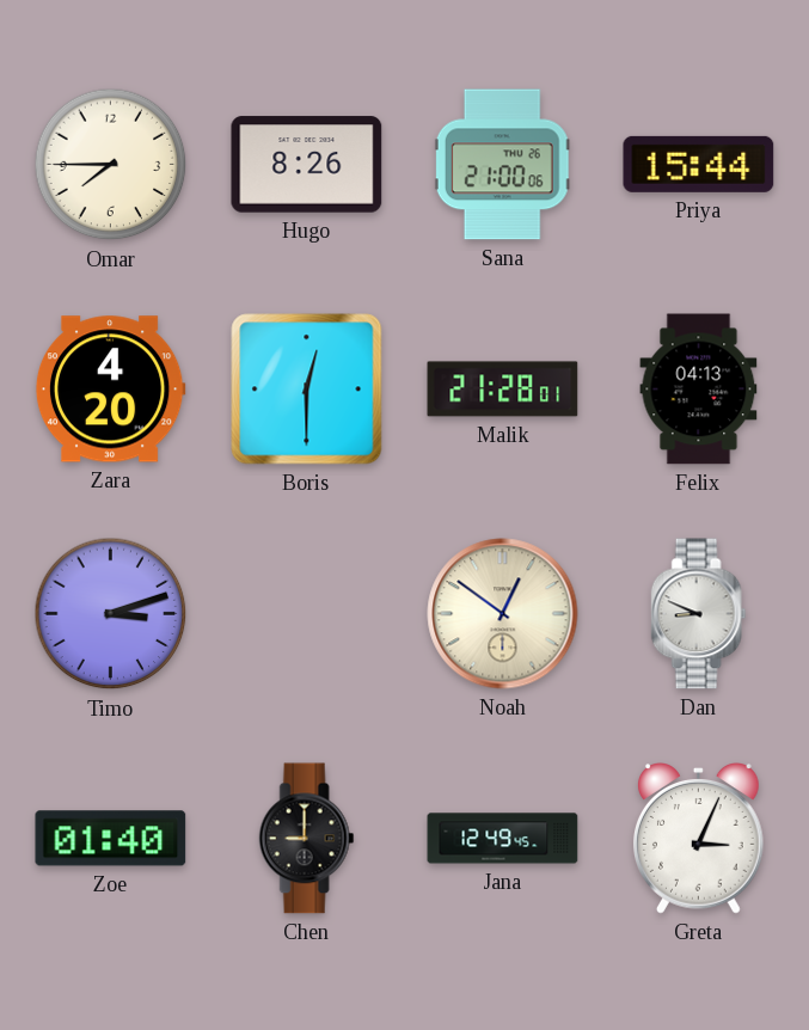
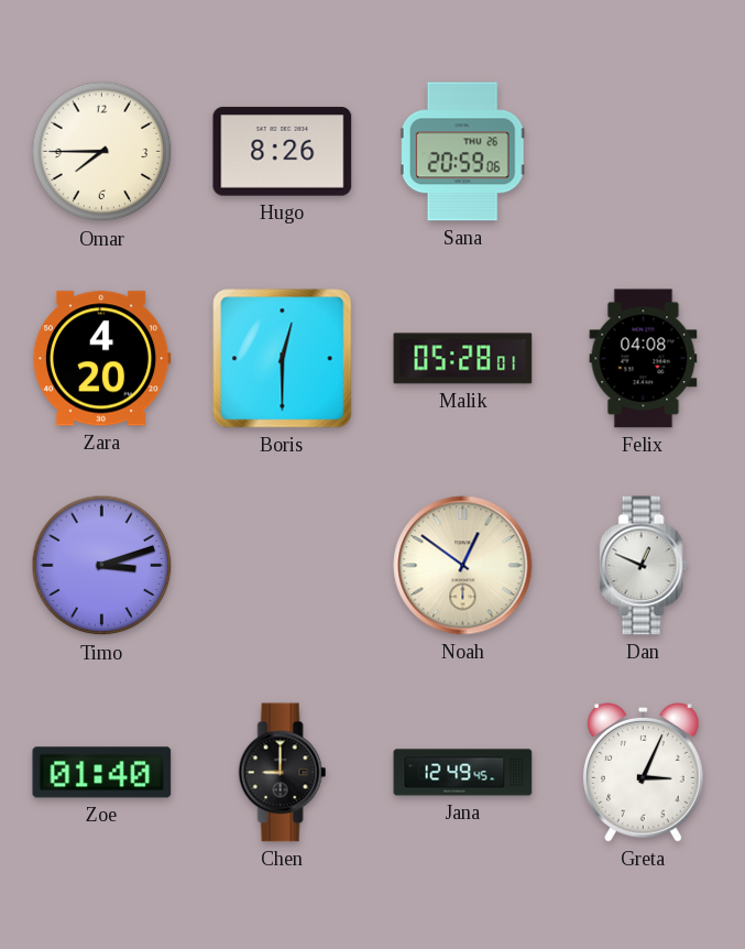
Sana: 21:00 -> 20:59
Priya: 15:44 -> none
Malik: 21:28 -> 05:28
Felix: 04:13 -> 04:08
Dan: 8:49 -> 12:49
